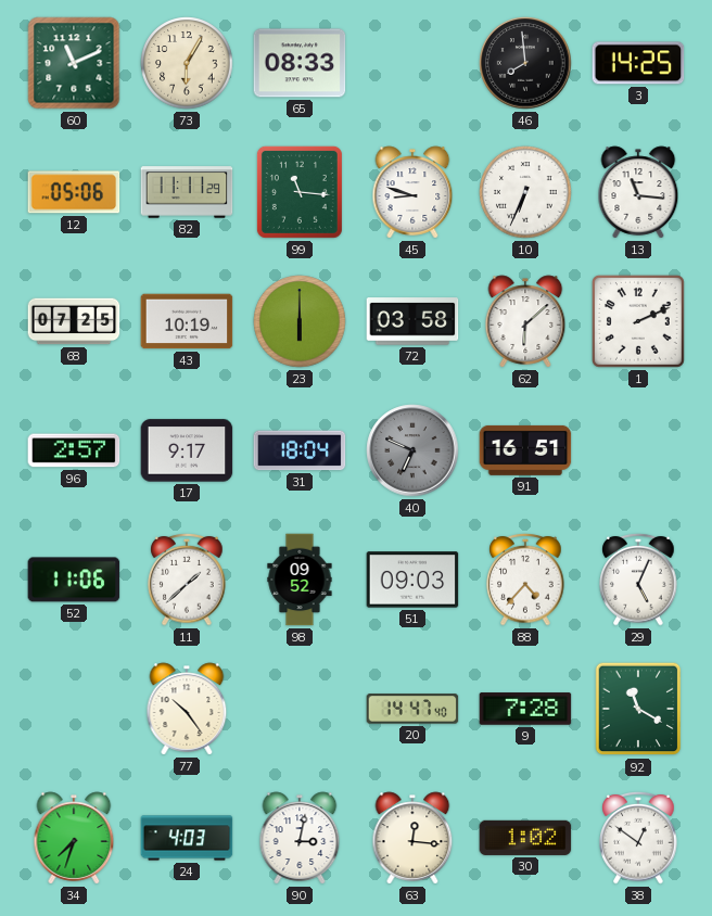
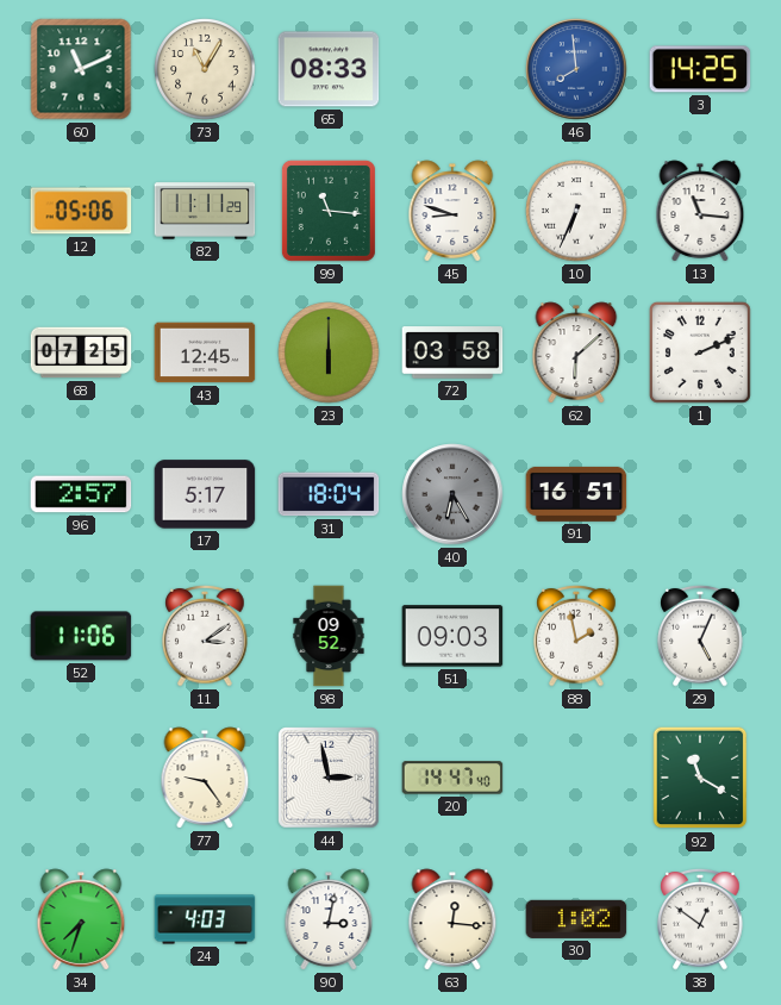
73: 6:05 -> 11:05
46 dial: black -> blue
43: 10:19 -> 12:45
17: 9:17 -> 5:17
40: 6:49 -> 6:25
11: 1:38 -> 3:09
88: 4:37 -> 1:58
77: 10:24 -> 9:24
44: none -> 2:58
9: 7:28 -> none
